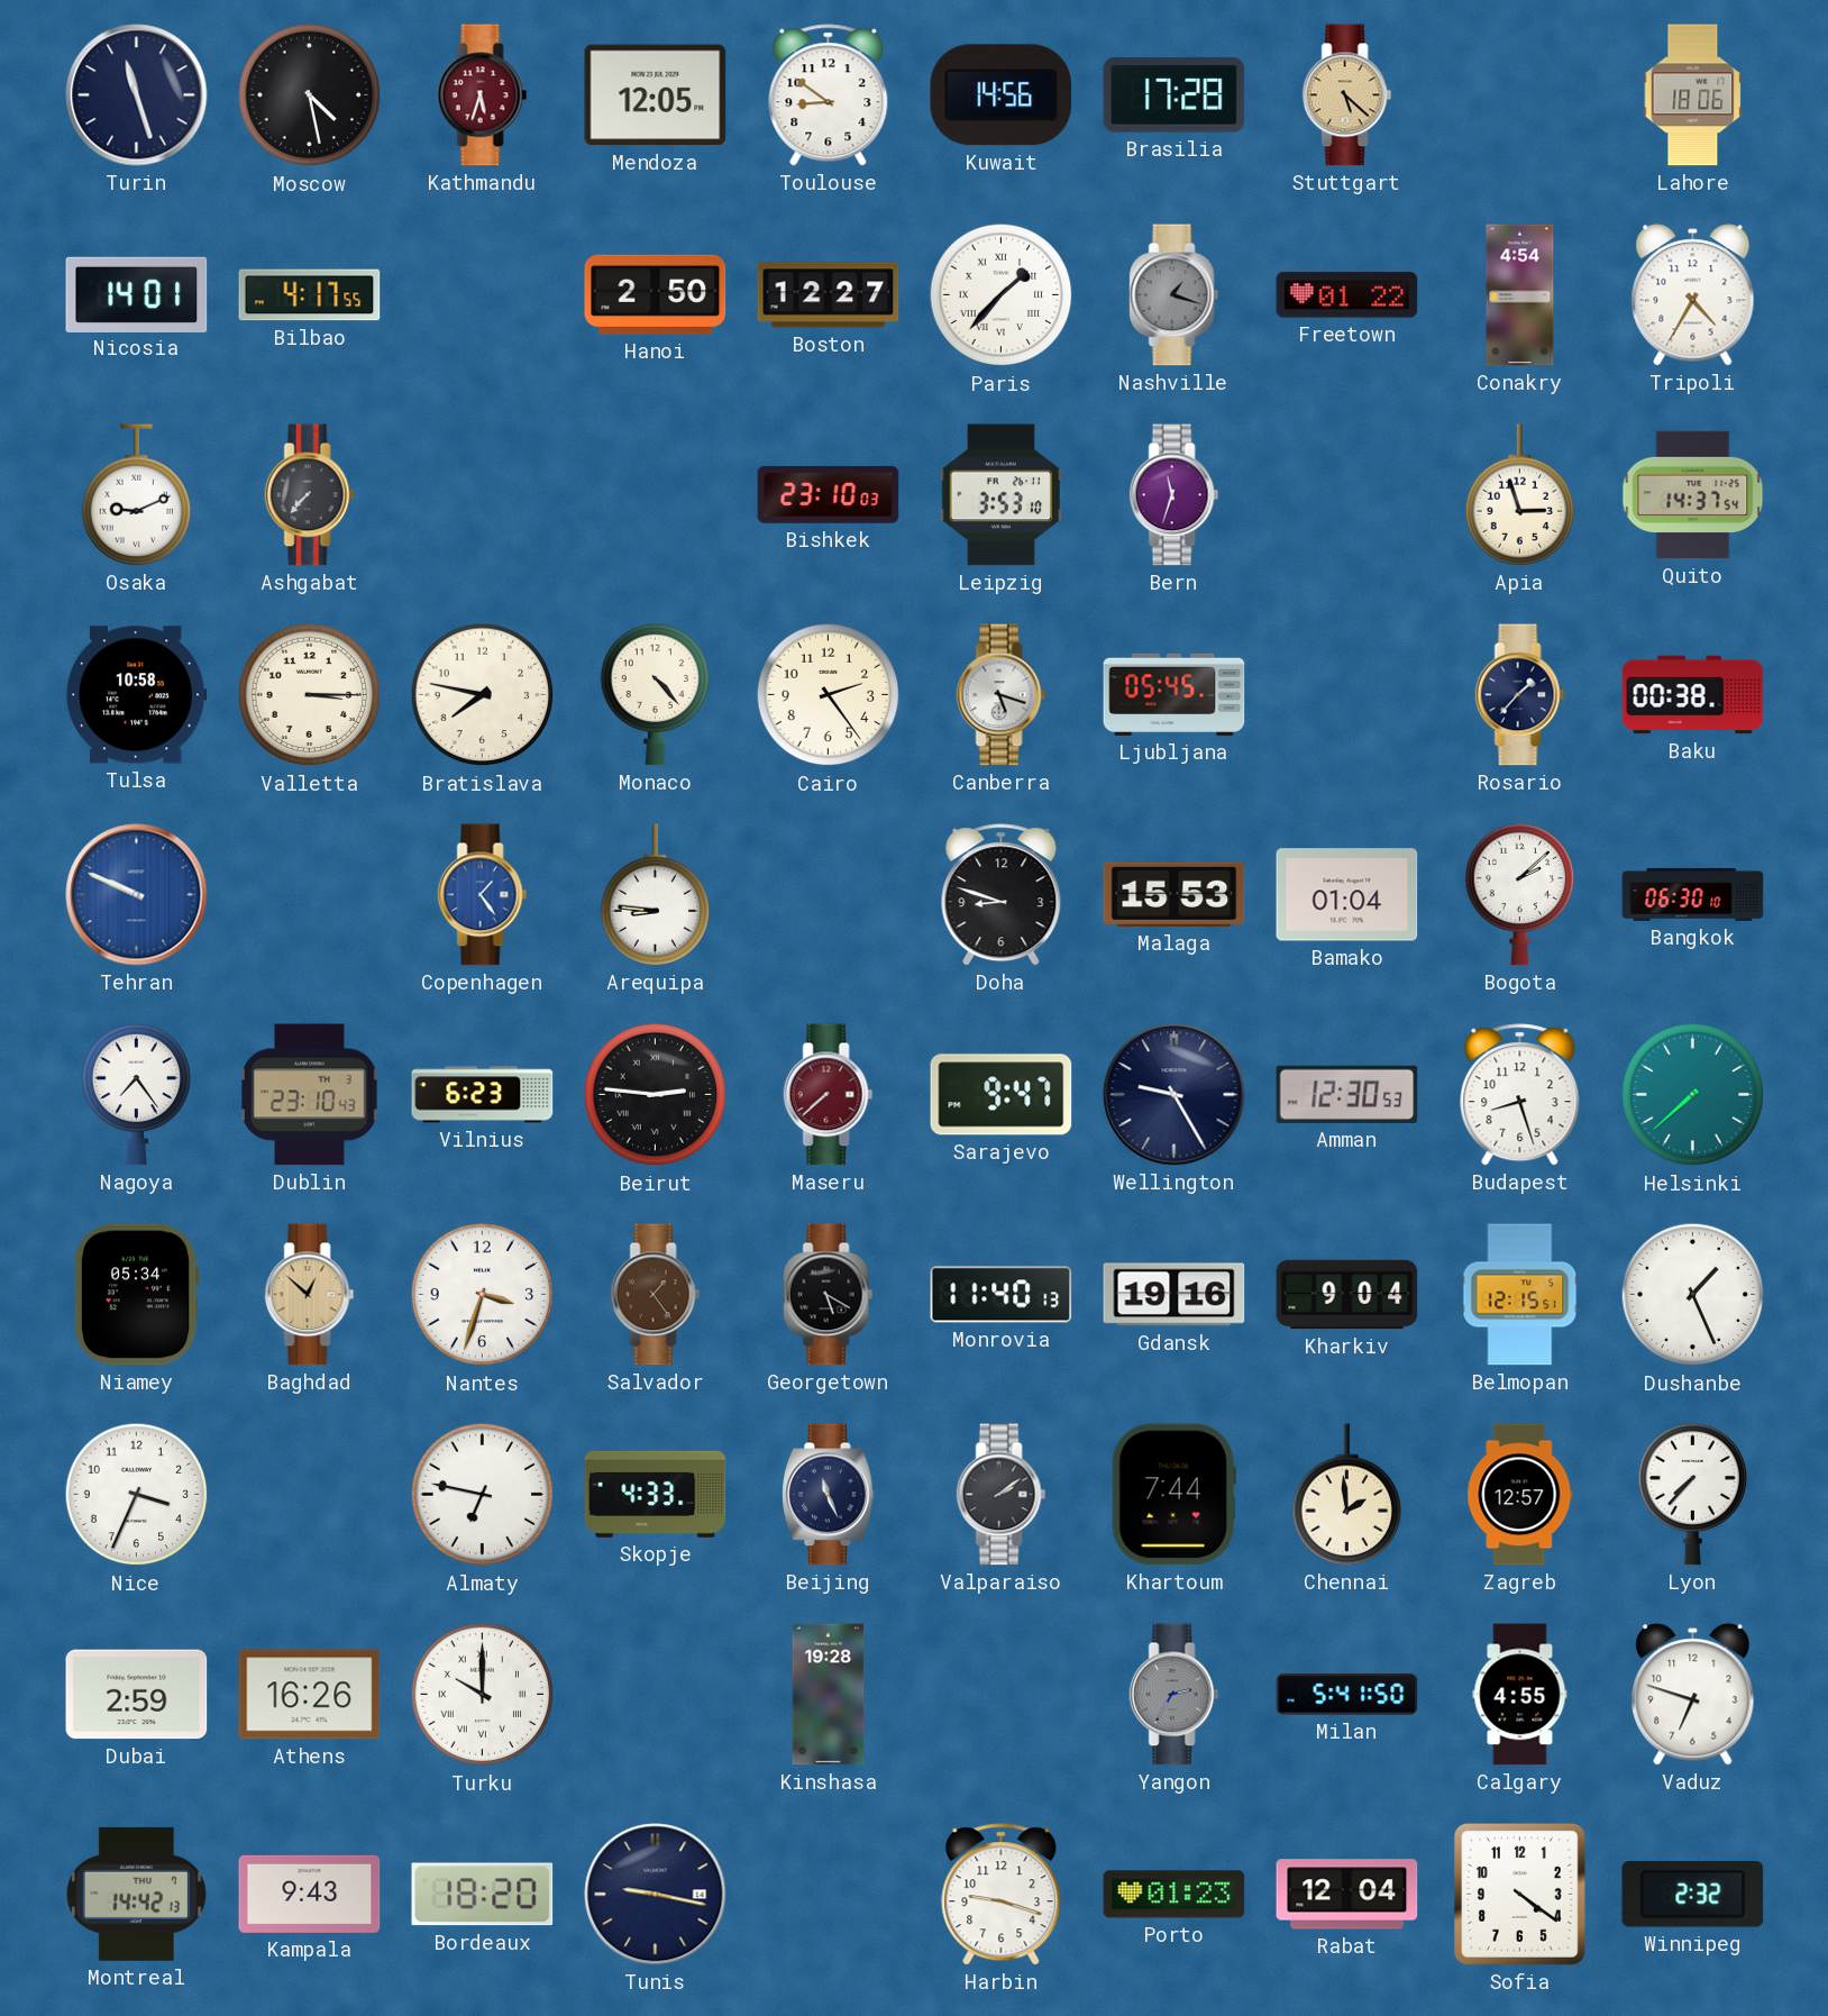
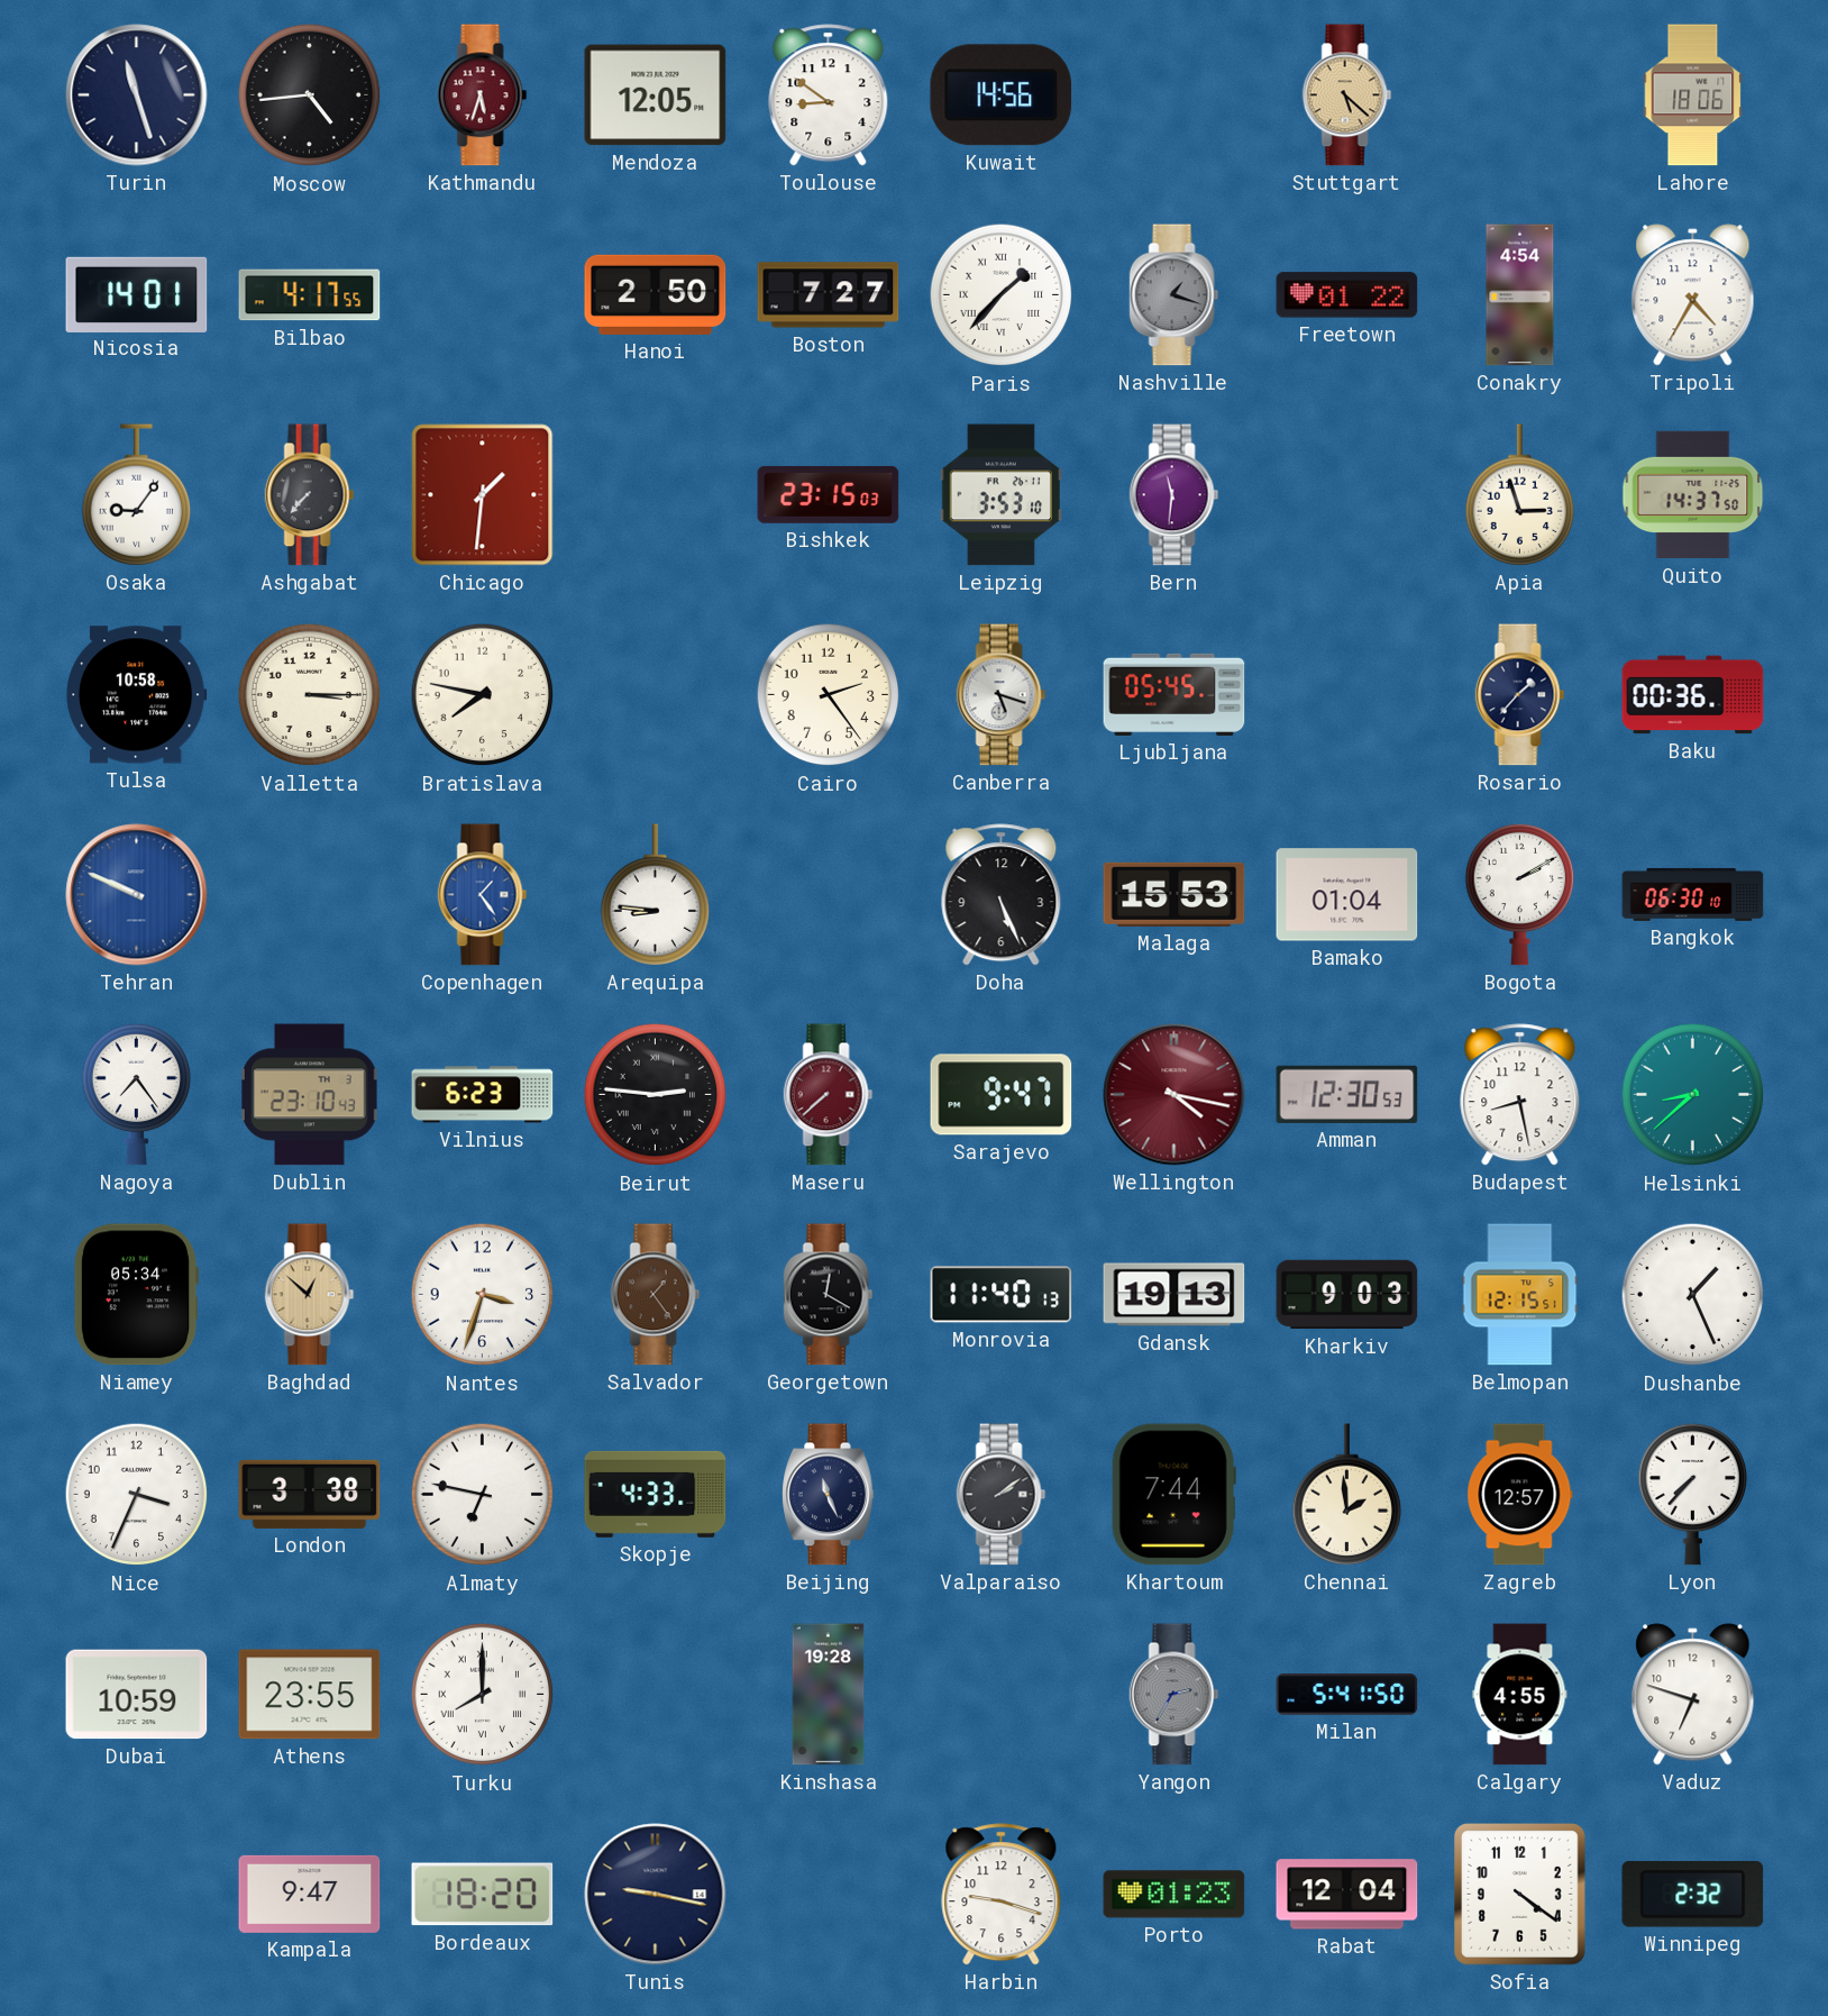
Moscow: 4:28 -> 4:44
Brasilia: 17:28 -> none
Boston: 12:27 -> 7:27
Osaka: 9:11 -> 9:06
Chicago: none -> 1:31
Bishkek: 23:10 -> 23:15
Bern: 11:33 -> 11:31
Quito: 14:37:54 -> 14:37:50
Monaco: 4:23 -> none
Baku: 00:38 -> 00:36
Doha: 8:48 -> 5:26
Bogota: 2:08 -> 2:10
Wellington: 9:25 -> 4:17
Wellington dial: navy -> burgundy
Budapest: 8:27 -> 8:28
Helsinki: 7:38 -> 8:38
Georgetown: 5:20 -> 12:20
Gdansk: 19:16 -> 19:13
Kharkiv: 9:04 -> 9:03
London: none -> 3:38
Dubai: 2:59 -> 10:59
Athens: 16:26 -> 23:55
Turku: 10:00 -> 8:00
Montreal: 14:42 -> none
Kampala: 9:43 -> 9:47
